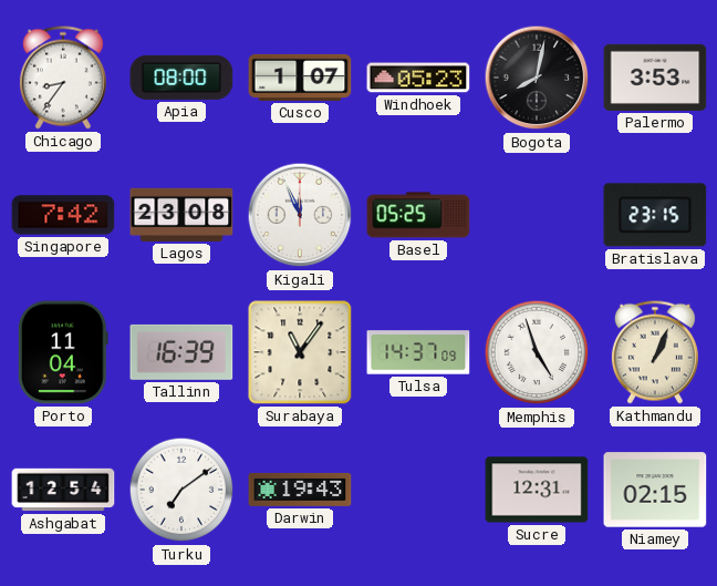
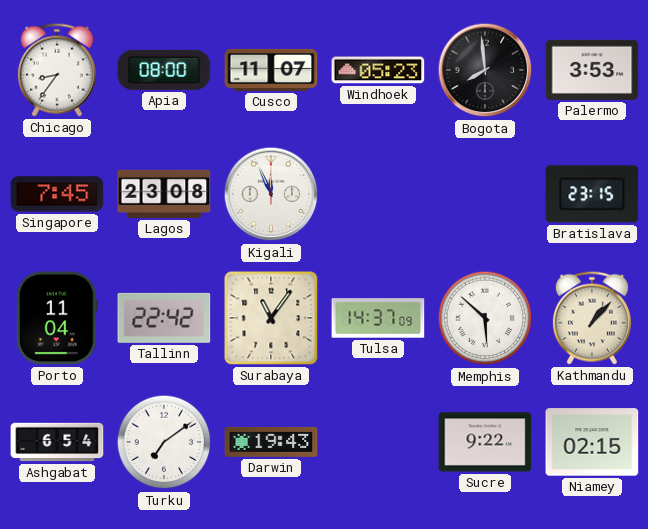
Cusco: 1:07 -> 11:07
Bogota: 8:02 -> 7:59
Singapore: 7:42 -> 7:45
Basel: 05:25 -> none
Tallinn: 16:39 -> 22:42
Memphis: 4:57 -> 5:52
Kathmandu: 1:04 -> 1:07
Ashgabat: 12:54 -> 6:54
Sucre: 12:31 -> 9:22
